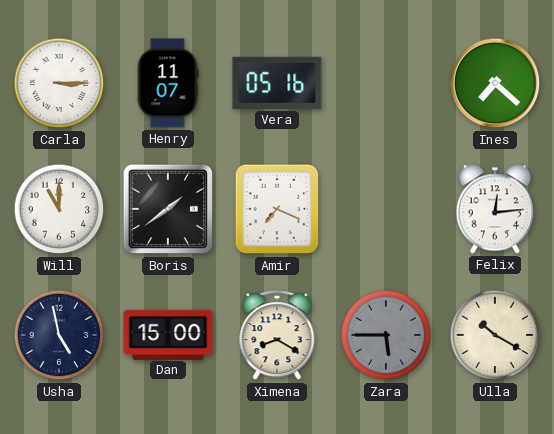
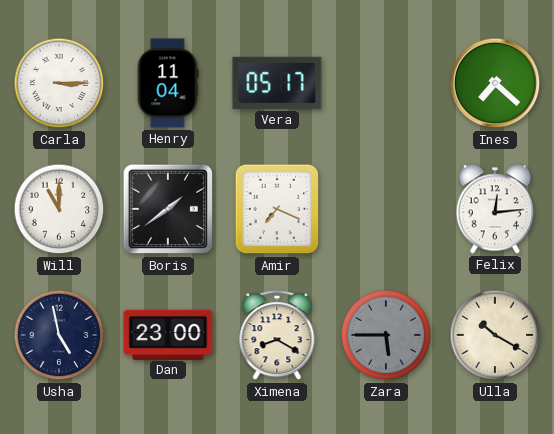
Henry: 11:07 -> 11:04
Vera: 05:16 -> 05:17
Dan: 15:00 -> 23:00
